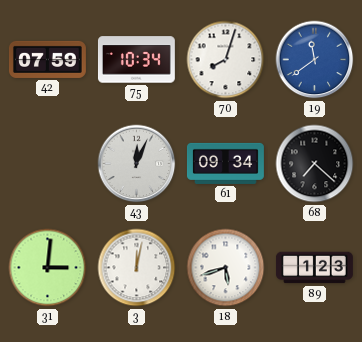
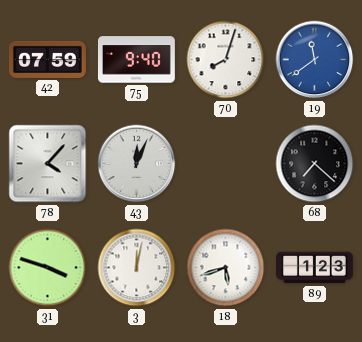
75: 10:34 -> 9:40
78: none -> 4:07
61: 09:34 -> none
31: 3:01 -> 3:48
